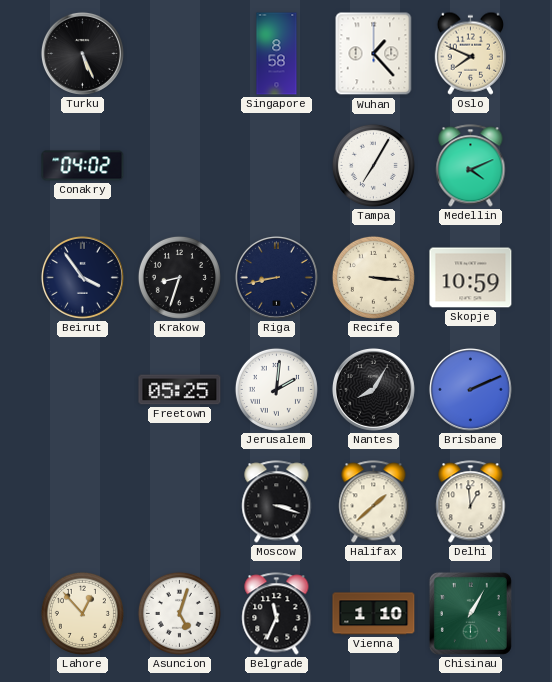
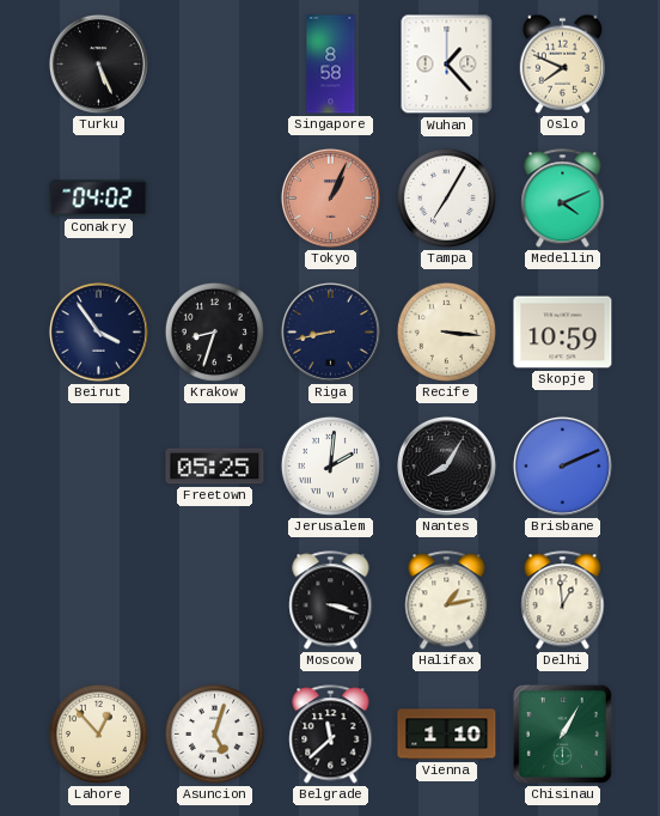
Tokyo: none -> 1:04
Halifax: 1:38 -> 1:13
Belgrade: 11:34 -> 11:38
